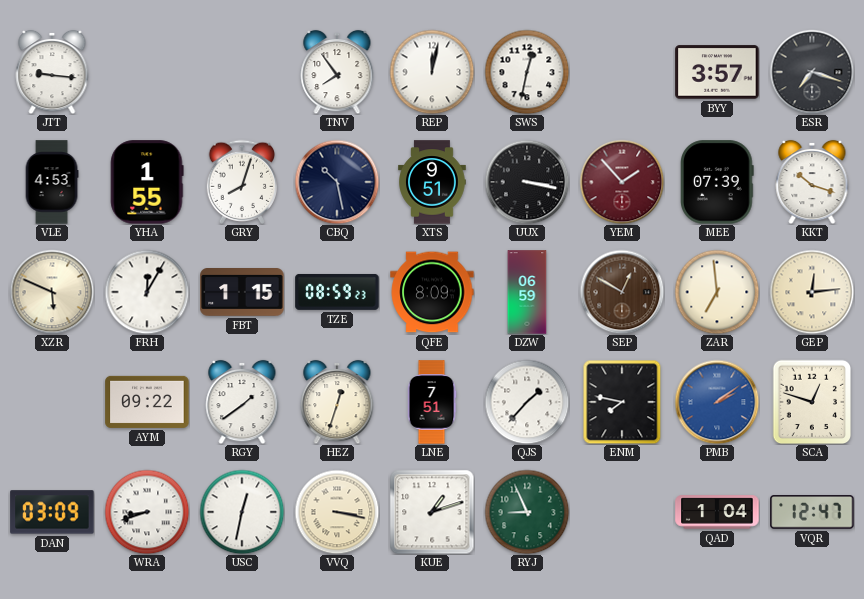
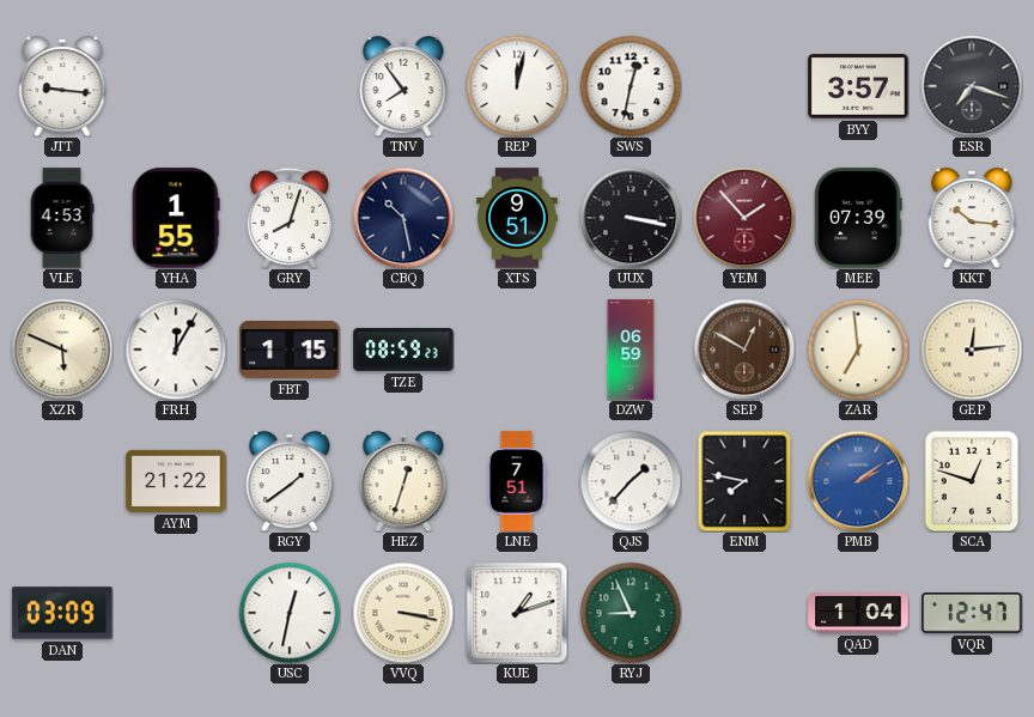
KKT: 10:18 -> 10:16
QFE: 8:09 -> none
AYM: 09:22 -> 21:22
WRA: 8:42 -> none
